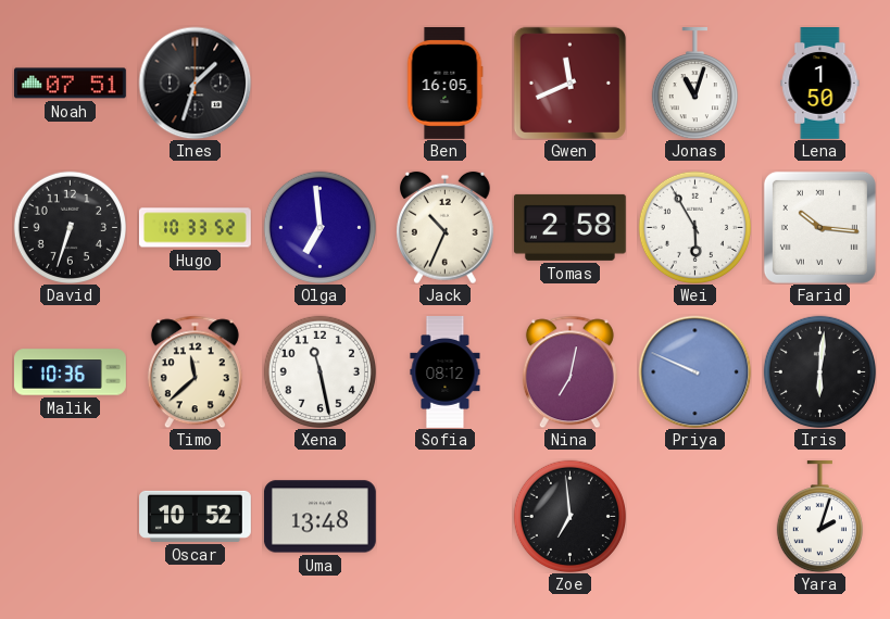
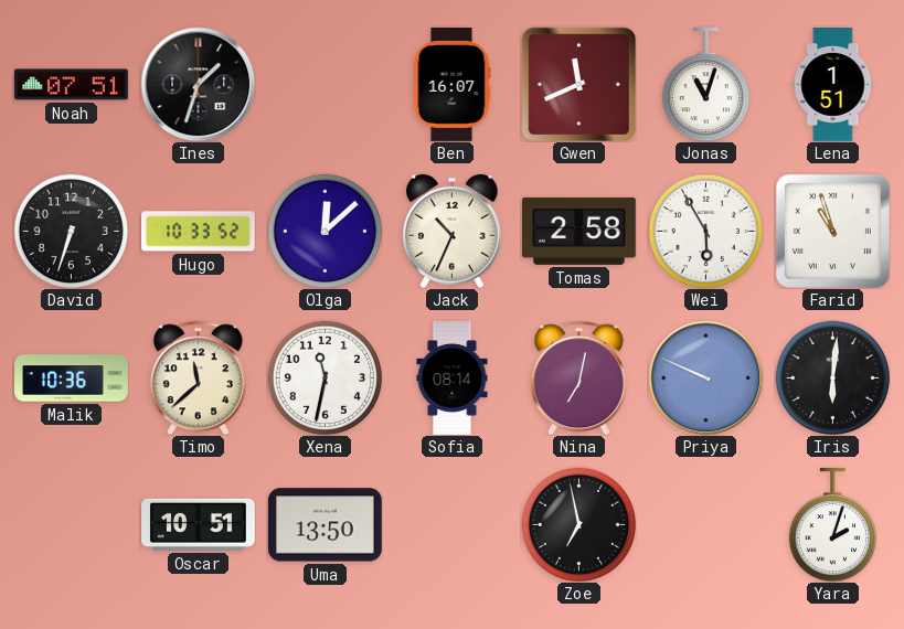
Ben: 16:05 -> 16:07
Lena: 1:50 -> 1:51
Olga: 6:59 -> 12:08
Farid: 10:16 -> 10:57
Xena: 11:28 -> 11:32
Sofia: 08:12 -> 08:14
Oscar: 10:52 -> 10:51
Uma: 13:48 -> 13:50
Zoe: 6:59 -> 6:58
